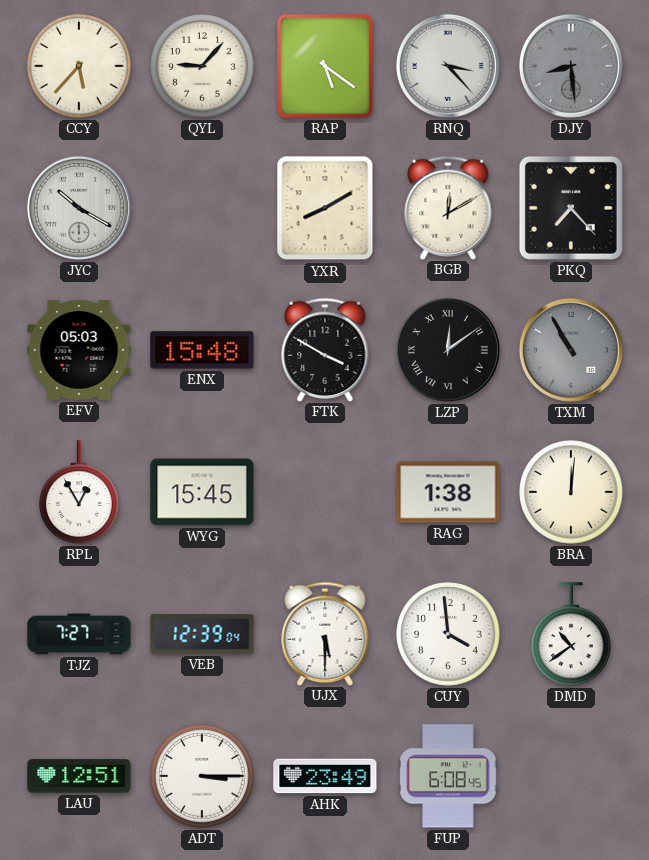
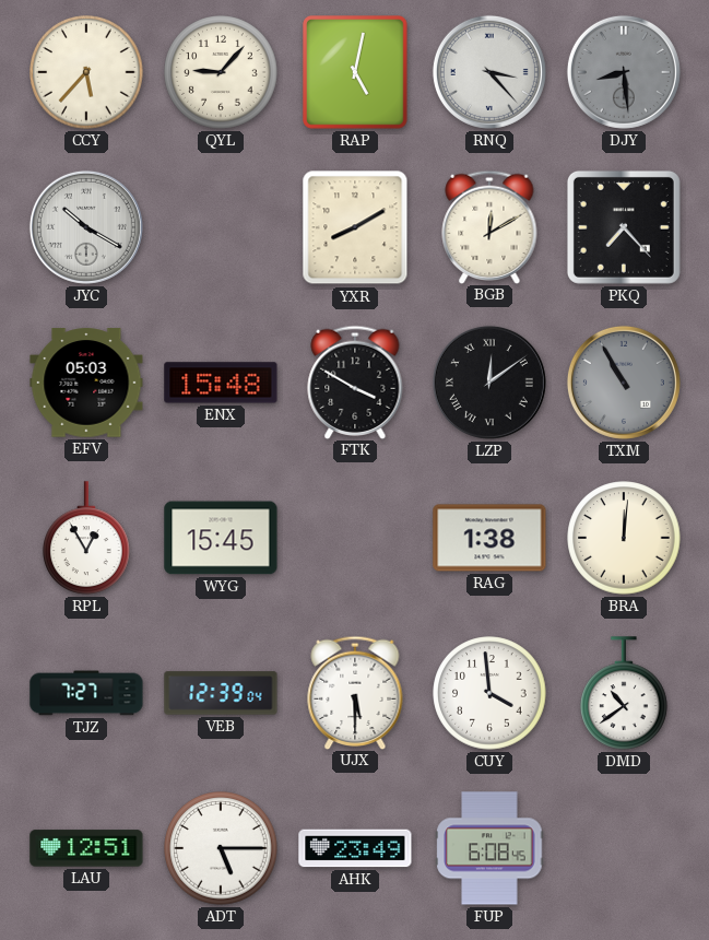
RAP: 5:21 -> 5:02
ADT: 3:15 -> 5:15
